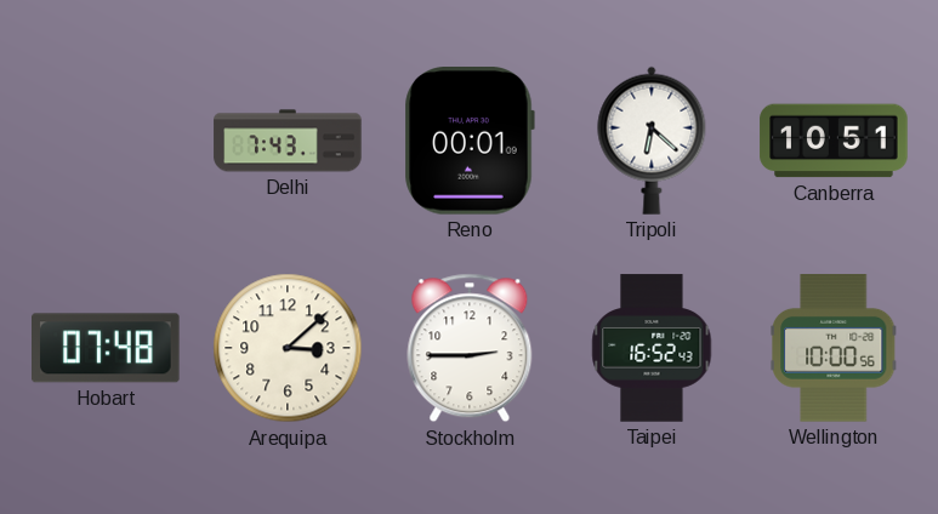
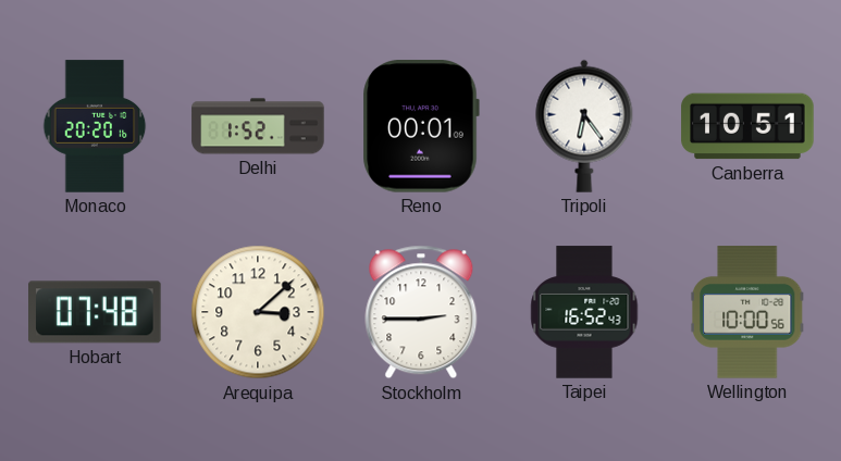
Monaco: none -> 20:20
Delhi: 7:43 -> 1:52
Tripoli: 6:22 -> 6:24
